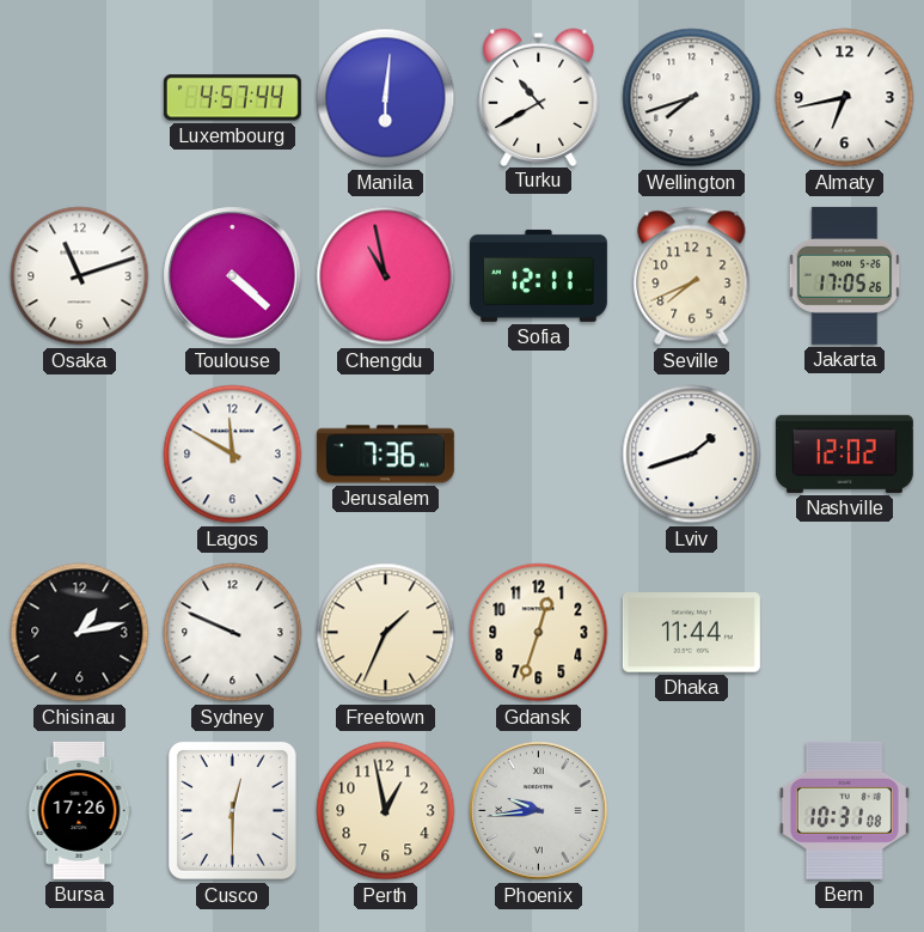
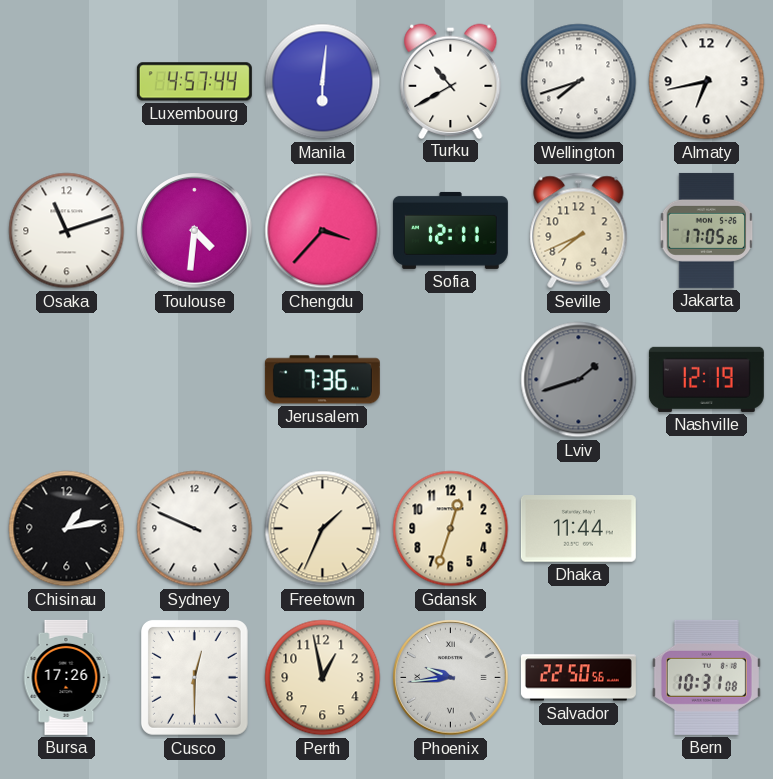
Toulouse: 4:22 -> 4:31
Chengdu: 10:58 -> 3:37
Lagos: 11:50 -> none
Lviv dial: white -> grey
Nashville: 12:02 -> 12:19
Salvador: none -> 22:50
